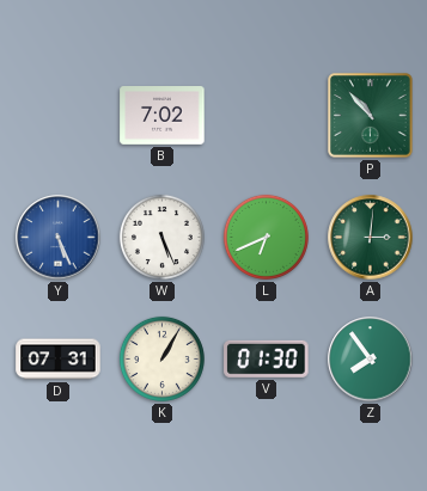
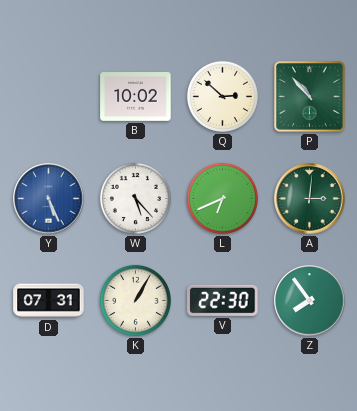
B: 7:02 -> 10:02
Q: none -> 2:52
W: 5:26 -> 5:23
V: 01:30 -> 22:30
